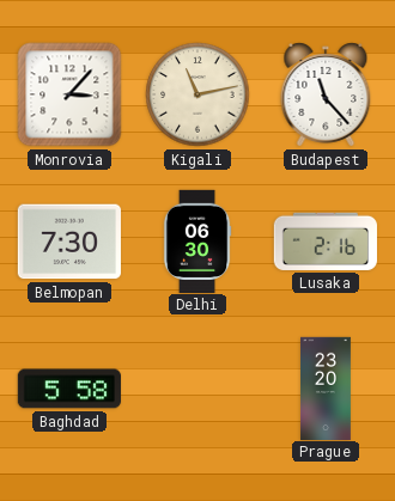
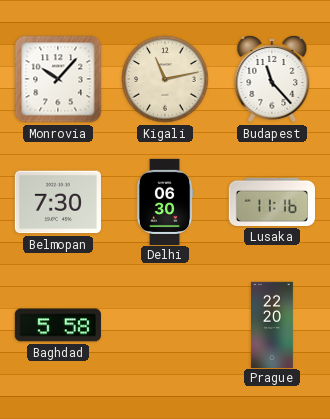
Monrovia: 3:07 -> 10:07
Lusaka: 2:16 -> 11:16
Prague: 23:20 -> 22:20
